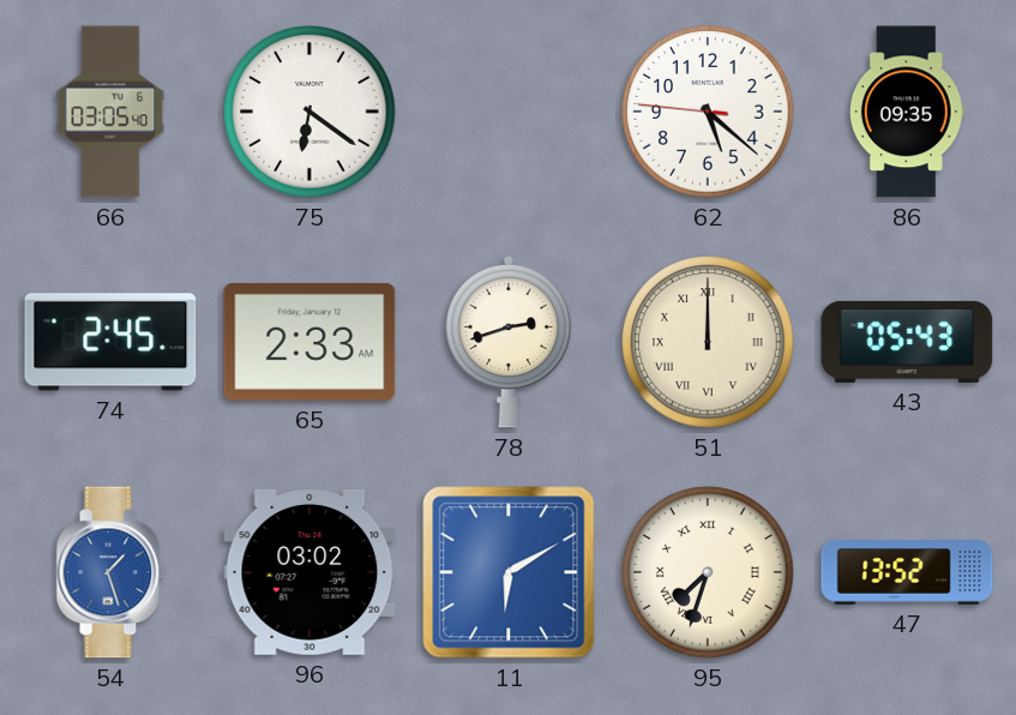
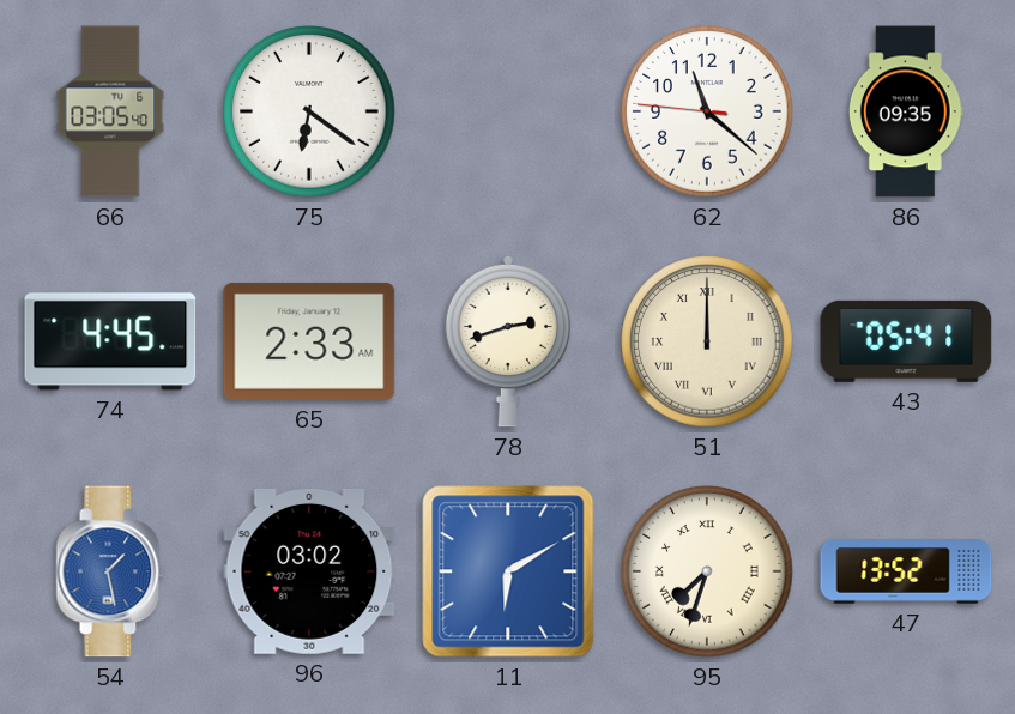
62: 5:21 -> 11:21
74: 2:45 -> 4:45
43: 05:43 -> 05:41
54: 1:27 -> 1:28
